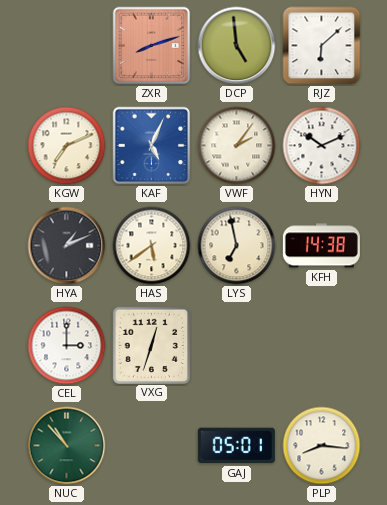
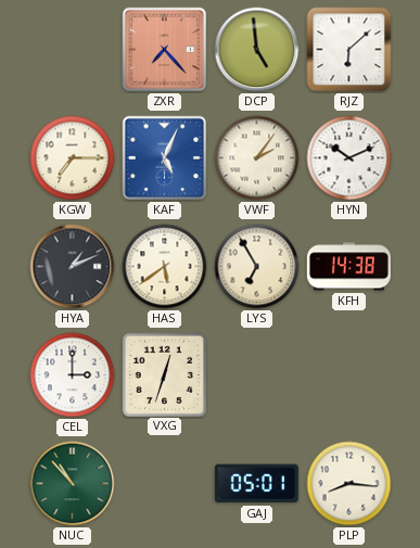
ZXR: 8:12 -> 7:23
KGW: 7:11 -> 7:15
LYS: 6:58 -> 6:55
